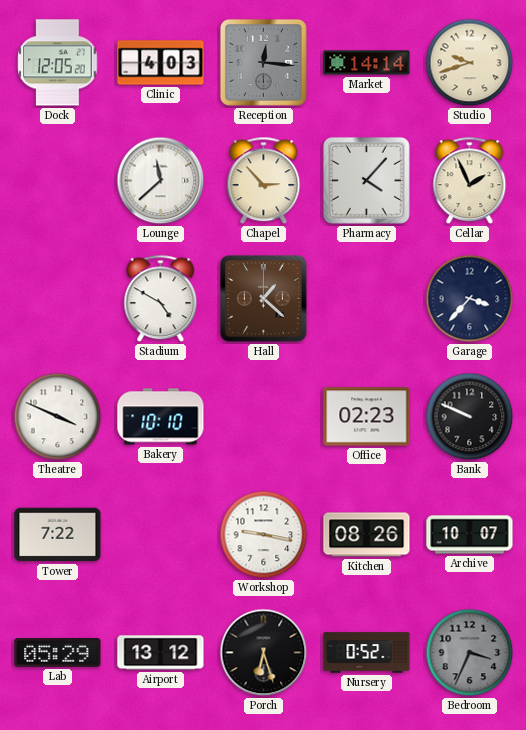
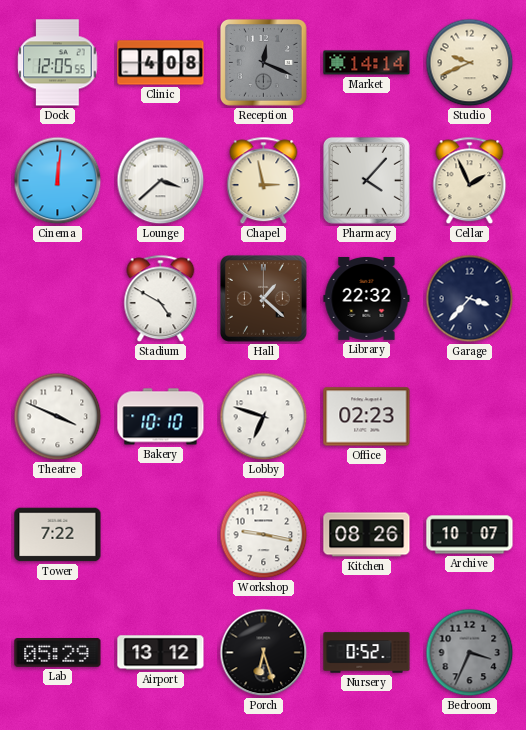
Dock: 12:05:20 -> 12:05:55
Clinic: 4:03 -> 4:08
Reception: 12:16 -> 12:19
Studio: 9:42 -> 9:41
Cinema: none -> 12:01
Lounge: 11:38 -> 3:38
Chapel: 2:53 -> 2:58
Library: none -> 22:32
Lobby: none -> 6:48
Bank: 9:49 -> none
